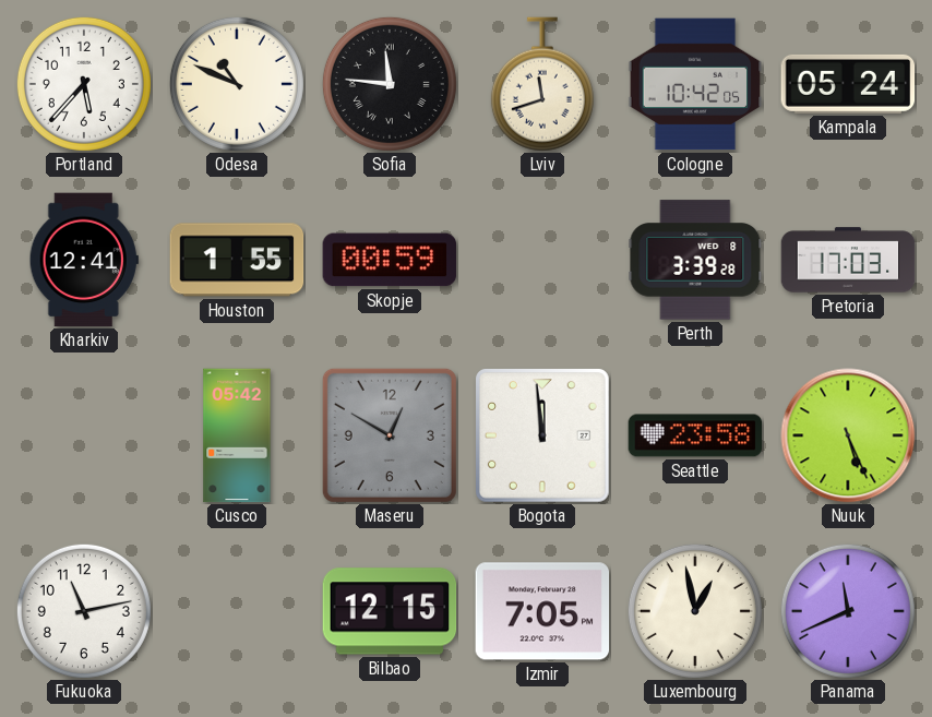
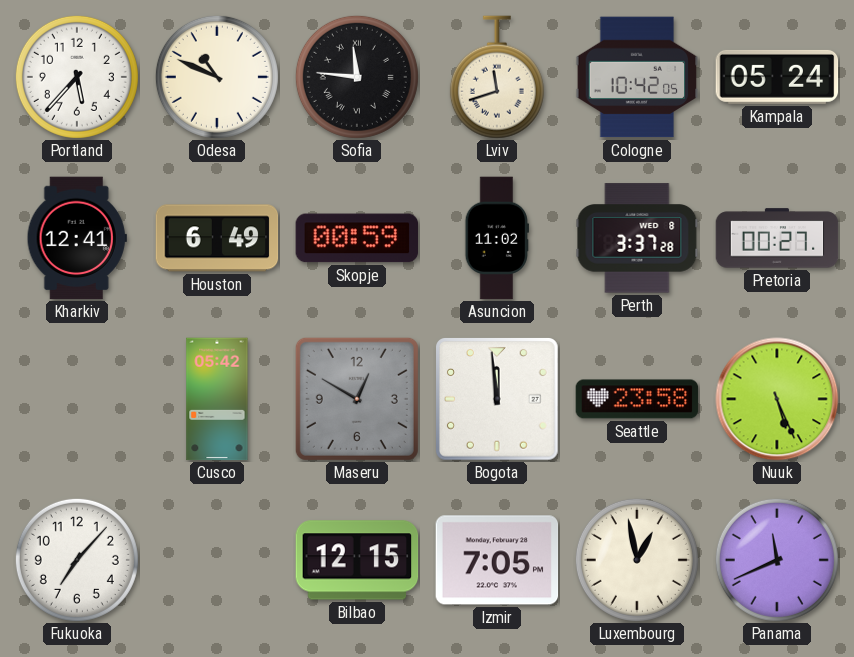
Houston: 1:55 -> 6:49
Asuncion: none -> 11:02
Perth: 3:39 -> 3:37
Pretoria: 17:03 -> 00:27
Fukuoka: 11:13 -> 7:07
